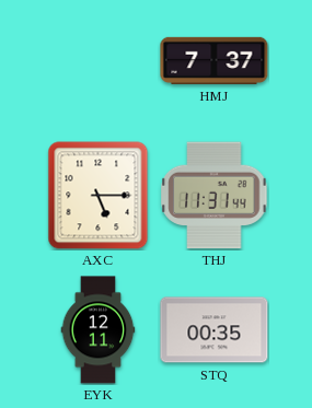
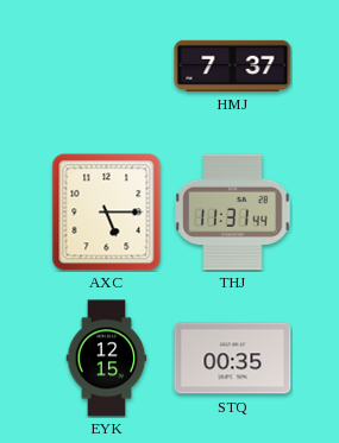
EYK: 12:11 -> 12:15
